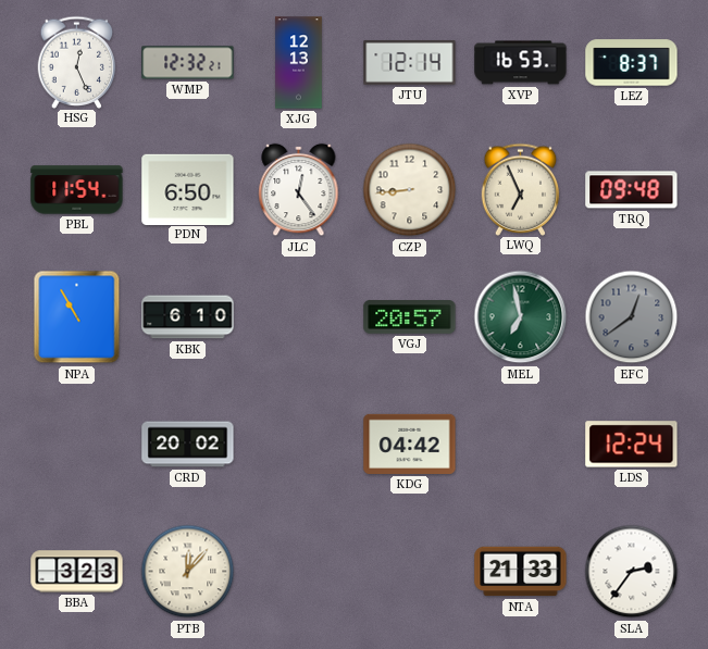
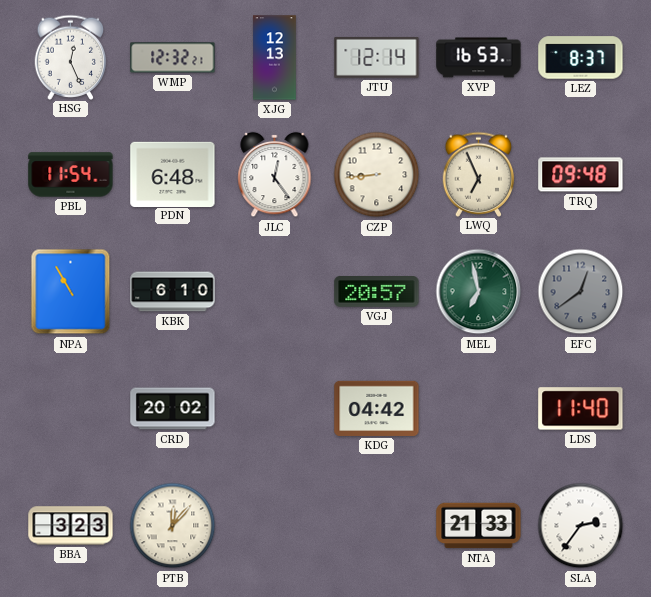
PDN: 6:50 -> 6:48
LDS: 12:24 -> 11:40
